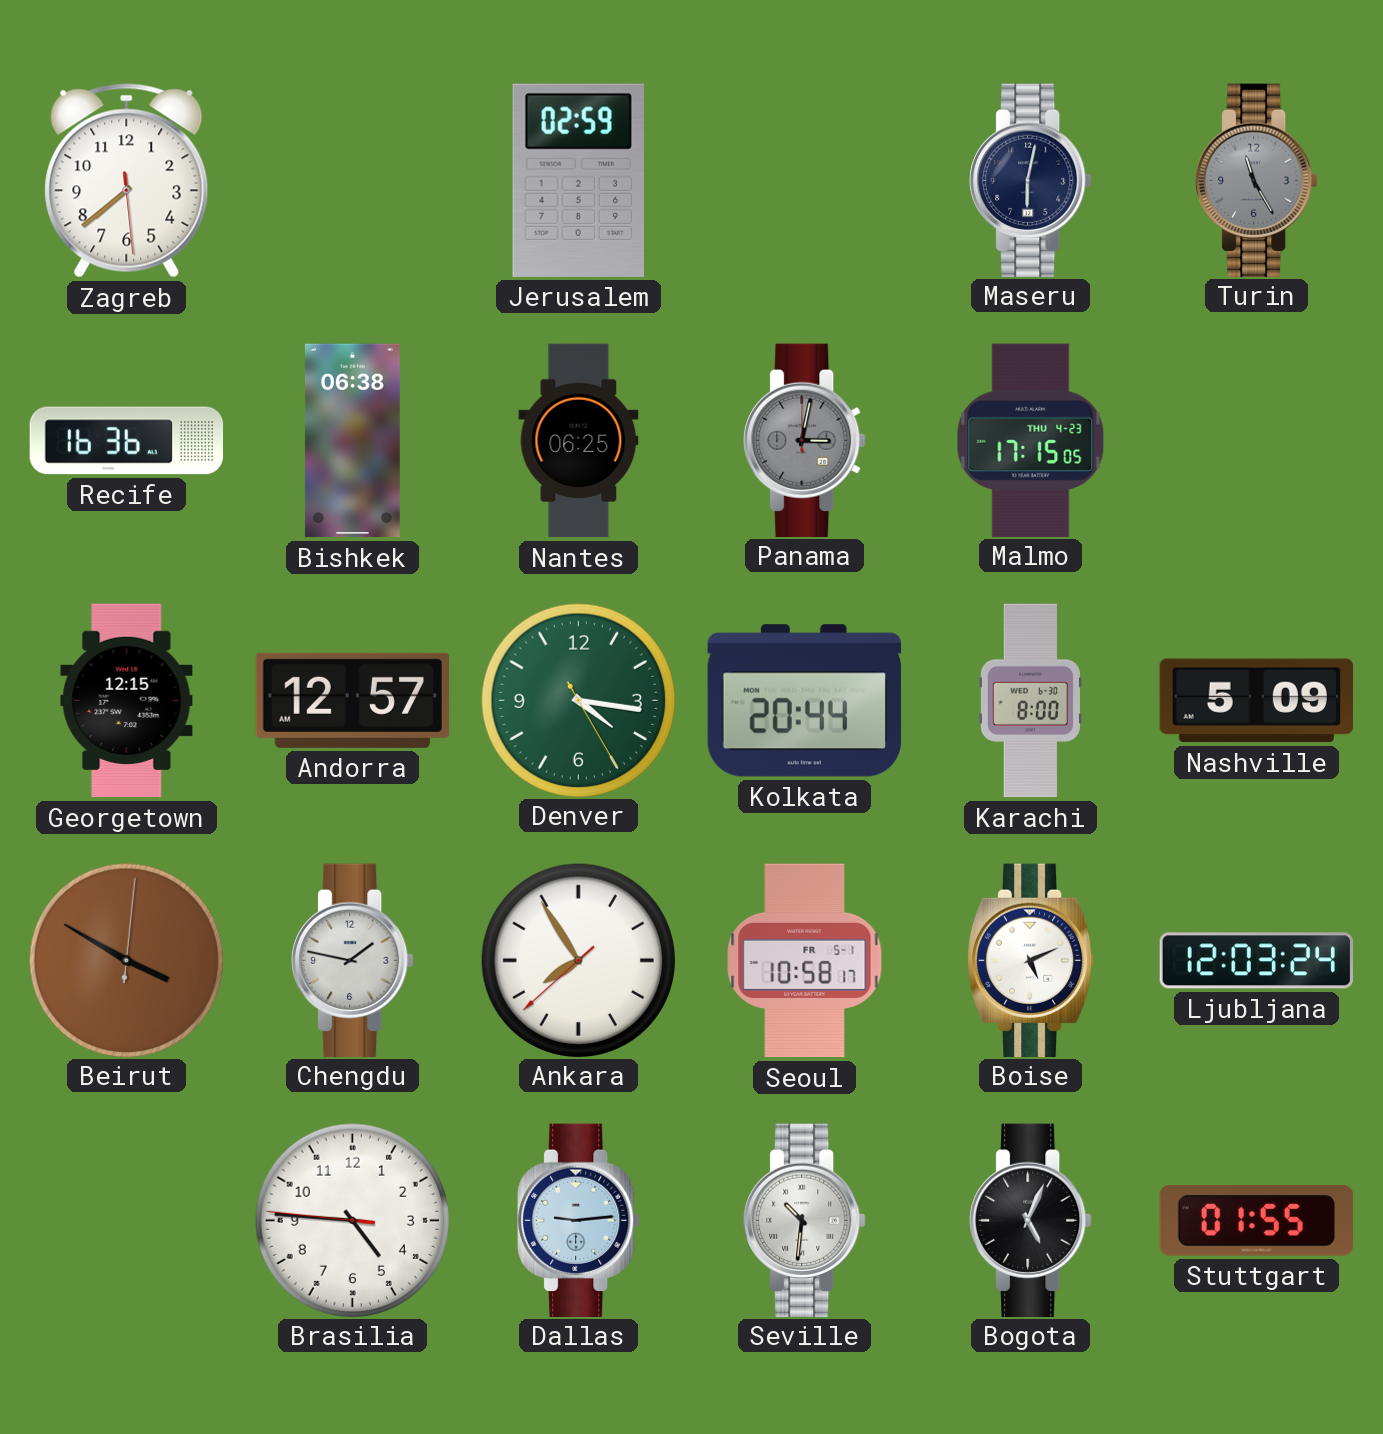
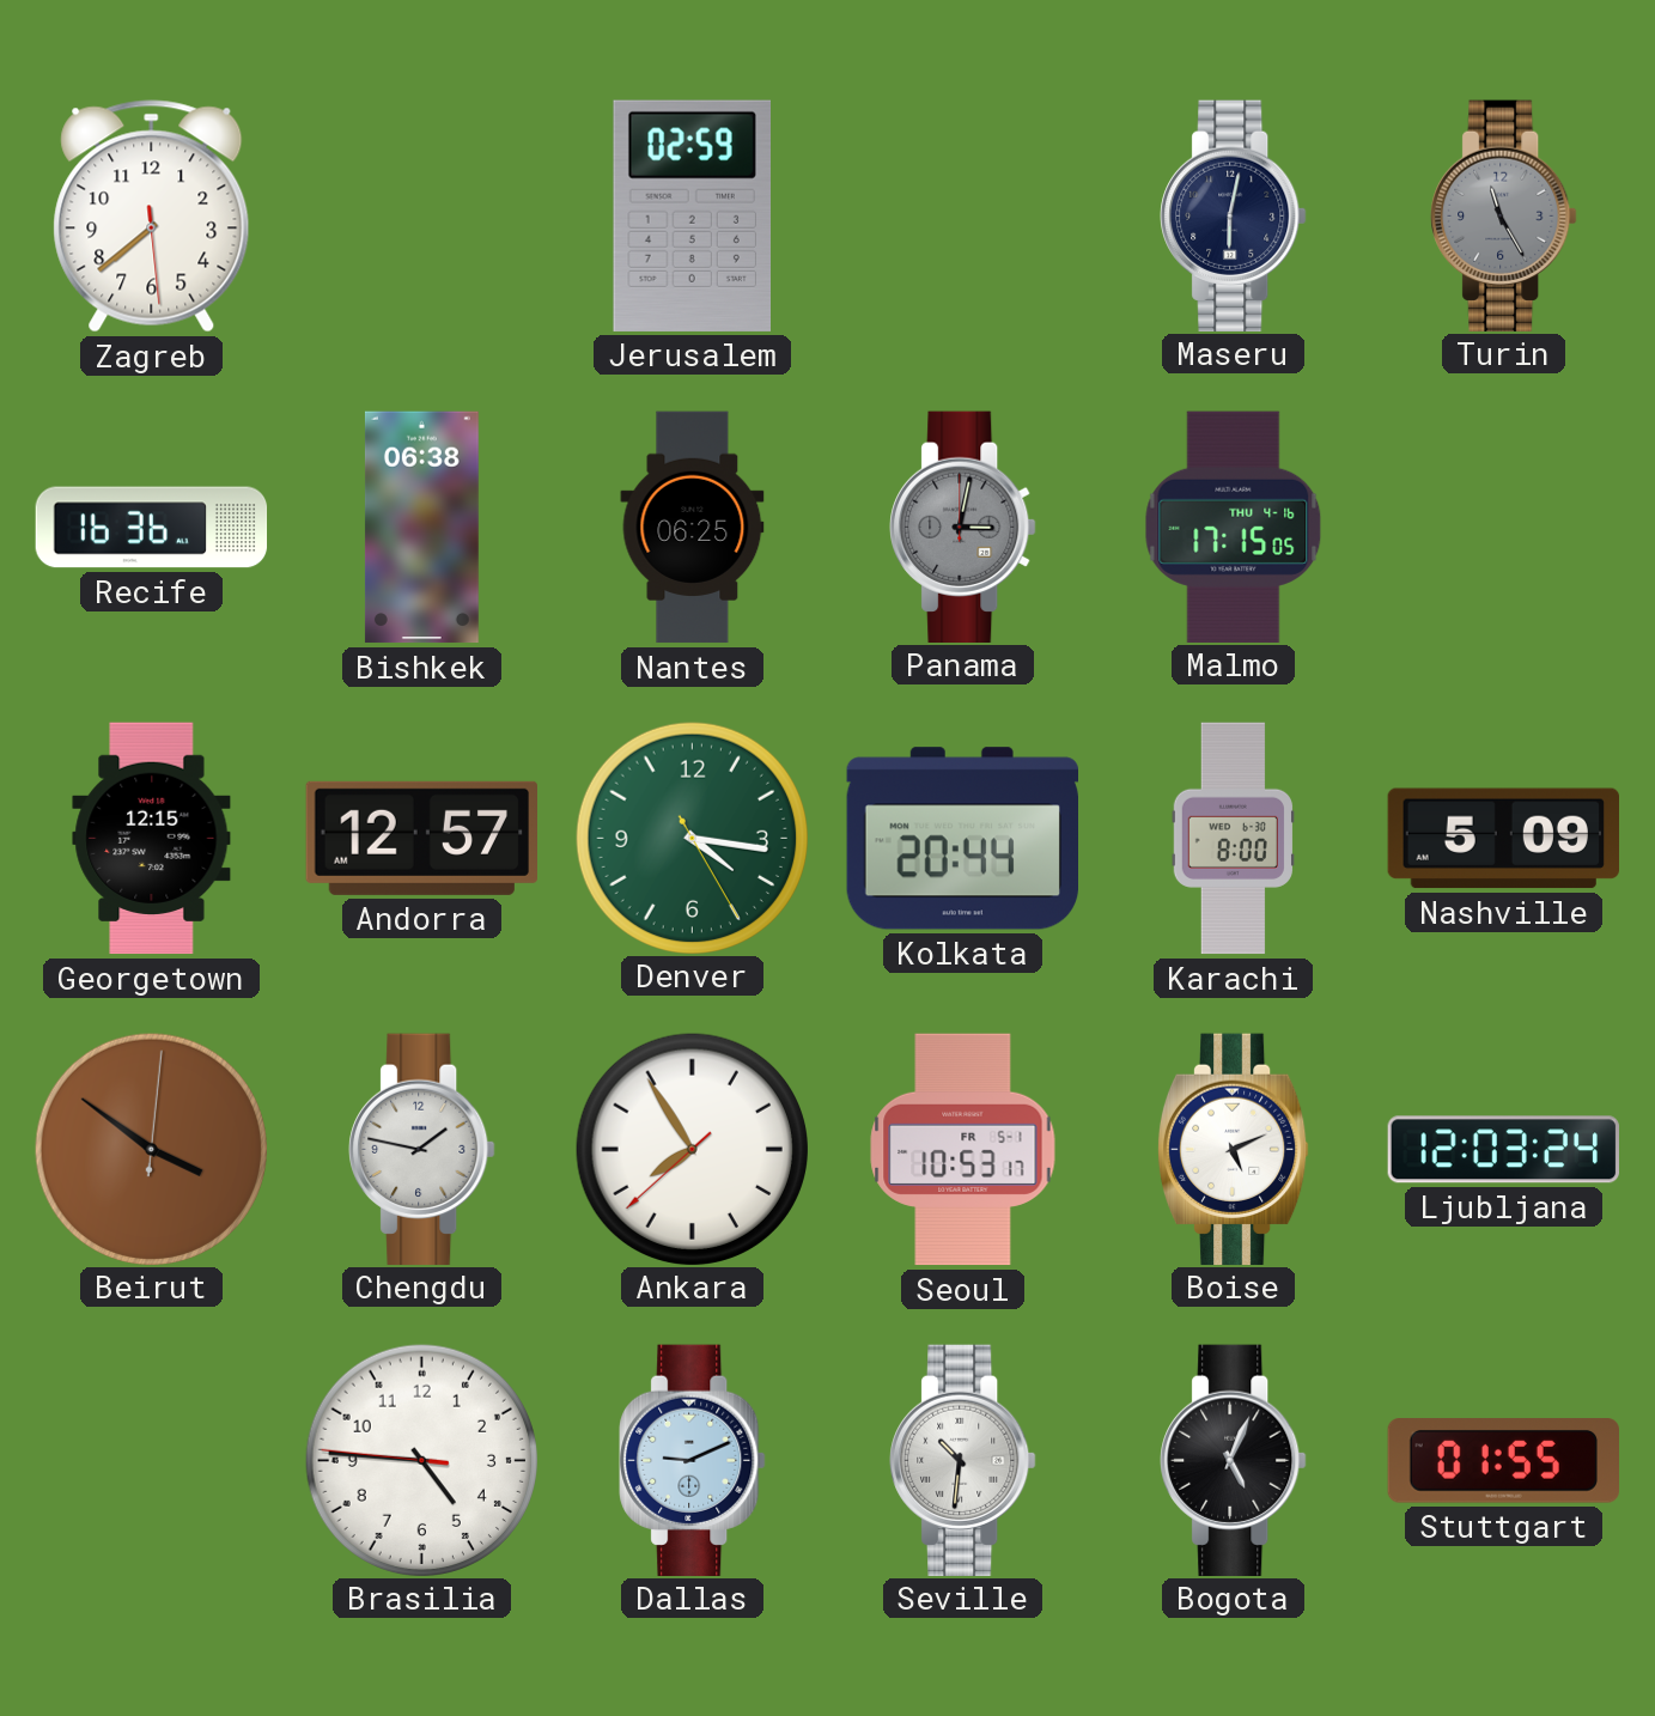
Malmo date: THU 4-23 -> THU 4-16
Beirut: 3:50 -> 3:51
Seoul: 10:58 -> 10:53
Dallas: 9:14 -> 9:11
